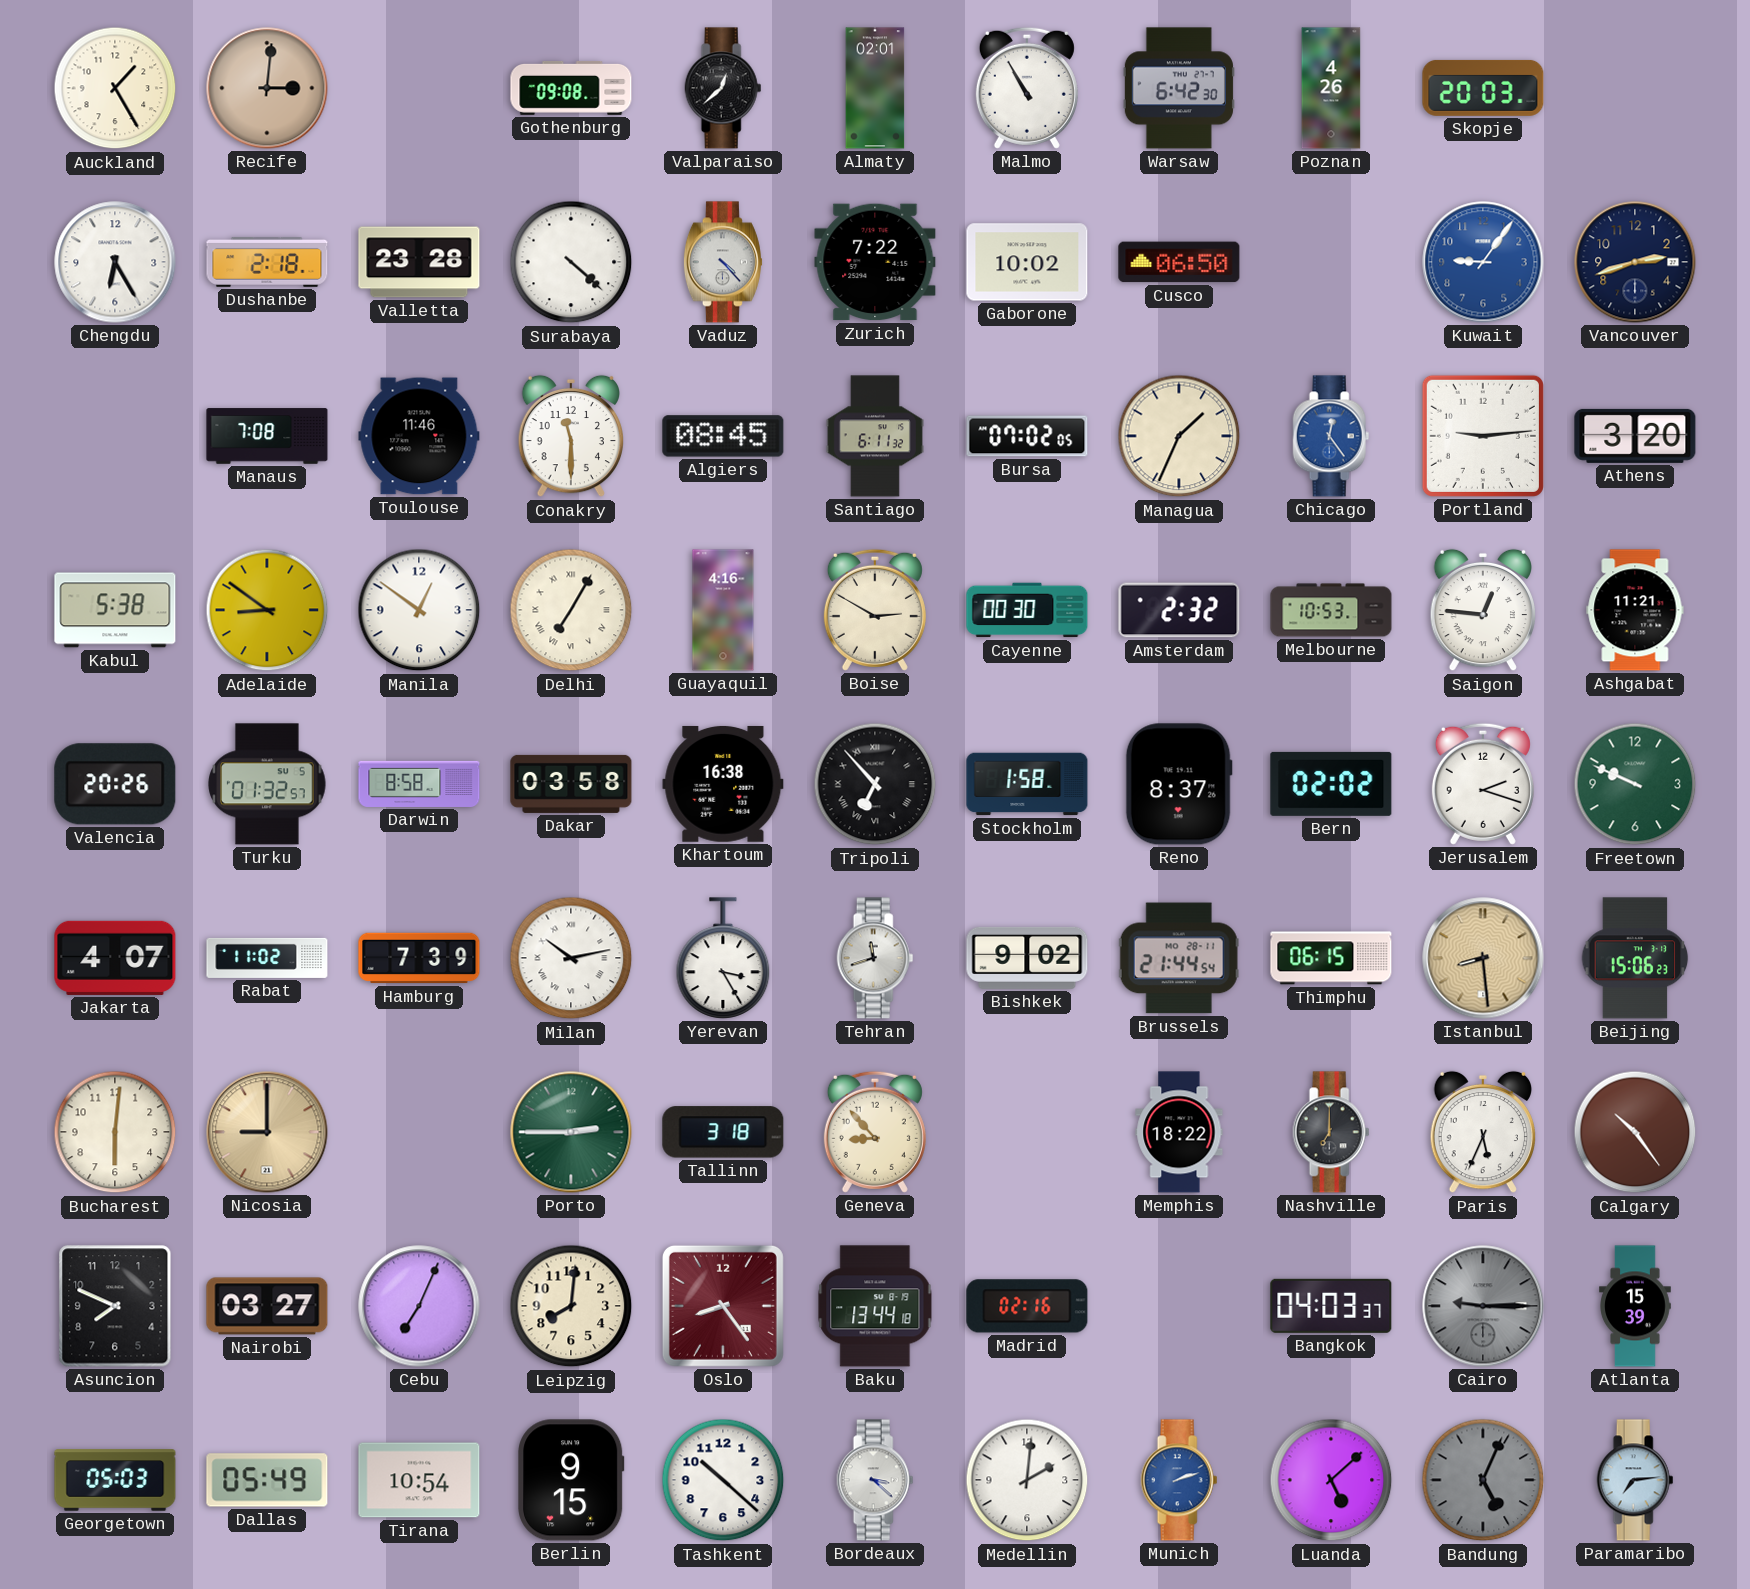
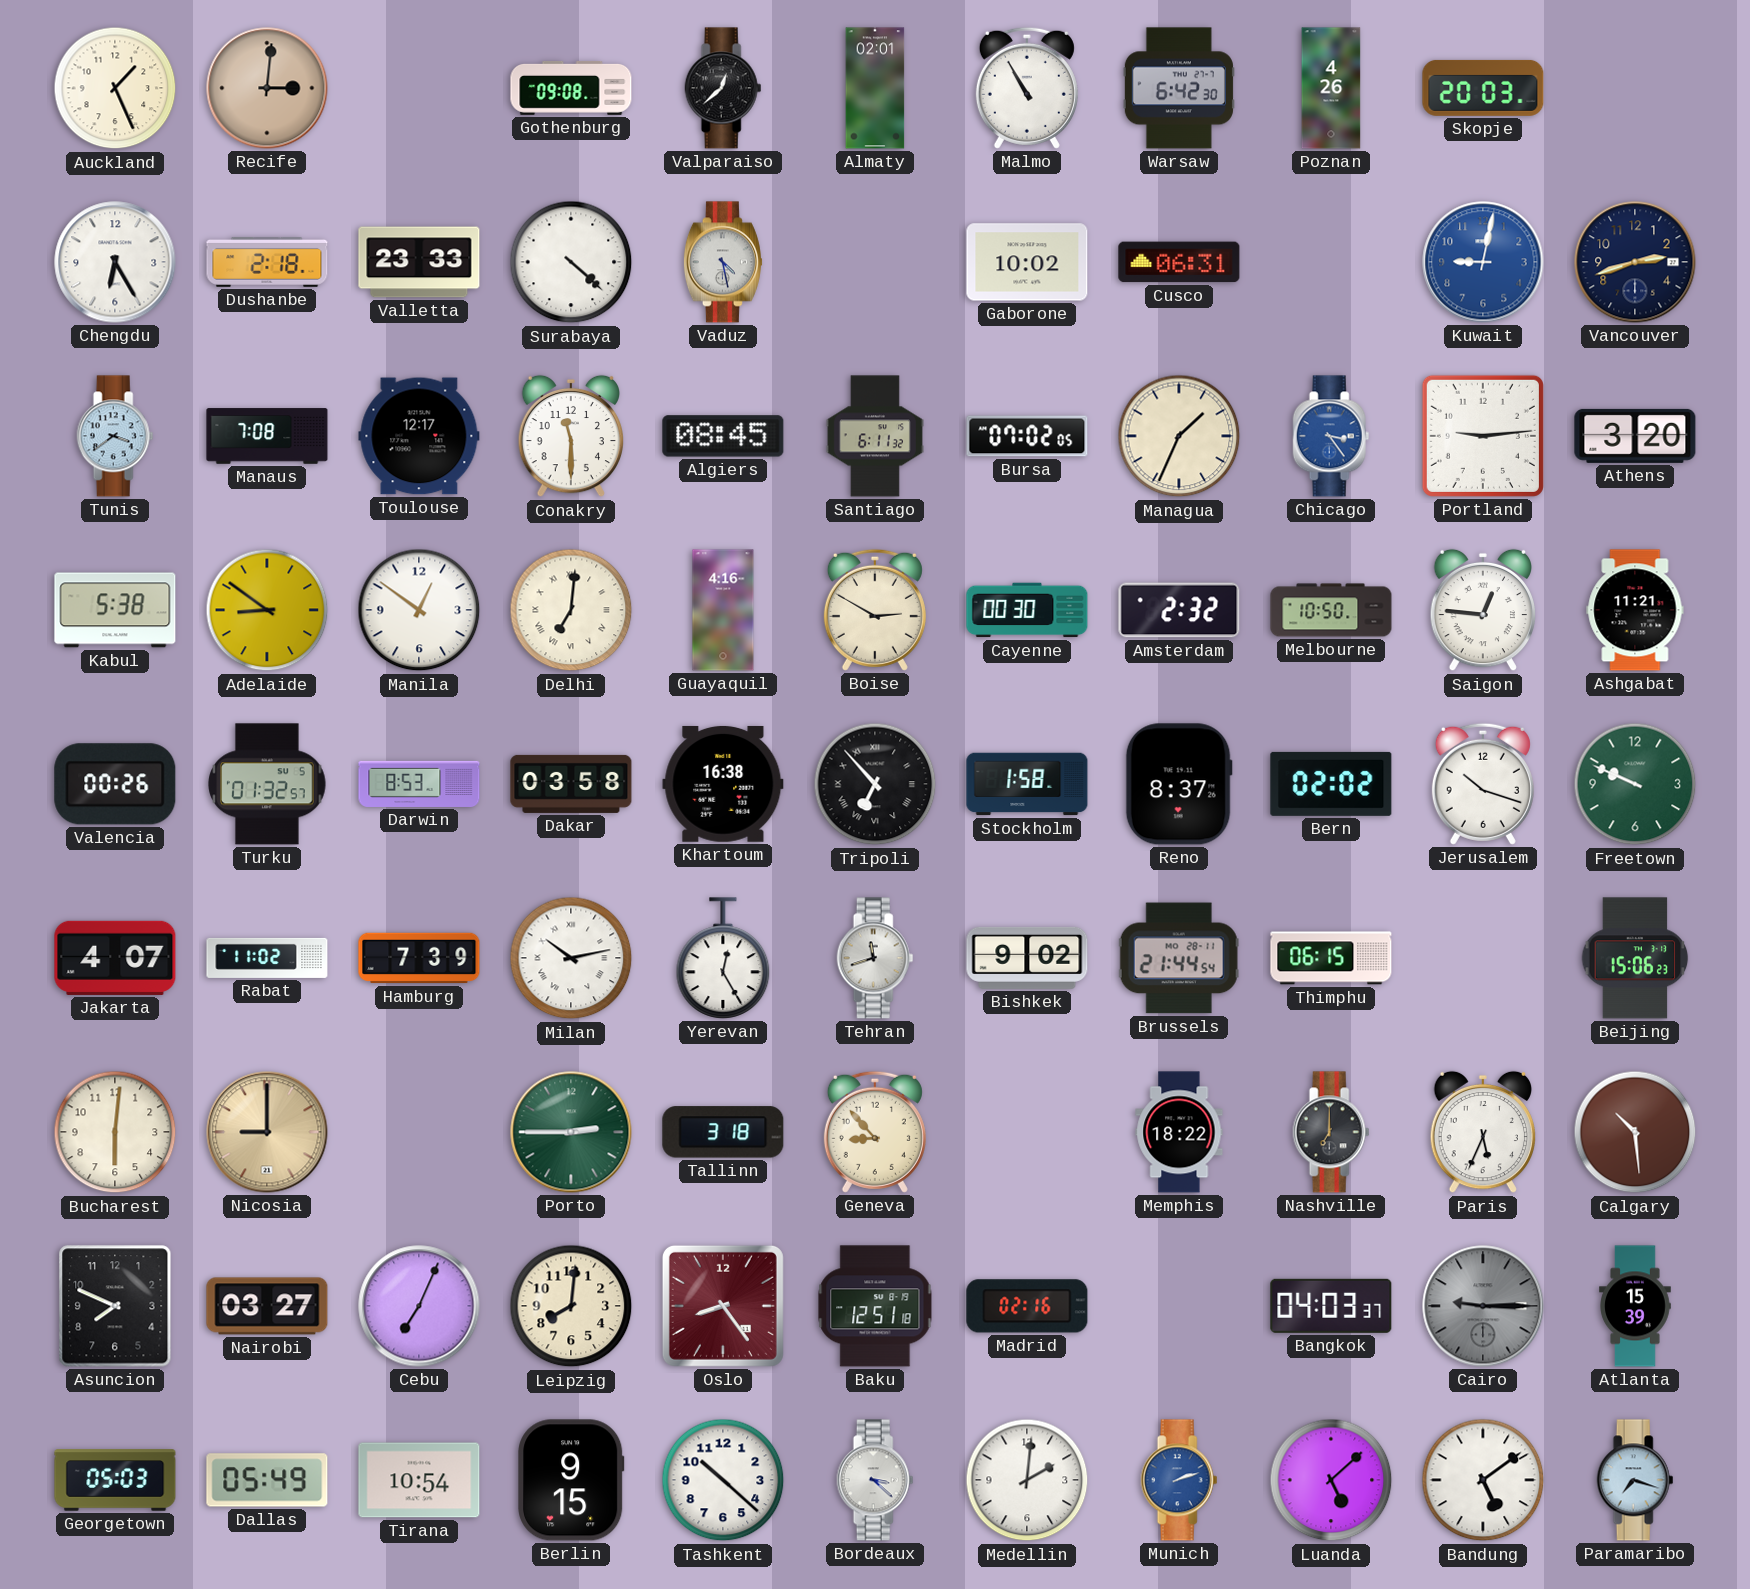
Auckland: 1:25 -> 1:26
Valletta: 23:28 -> 23:33
Vaduz: 4:23 -> 4:28
Zurich: 7:22 -> none
Cusco: 06:50 -> 06:31
Kuwait: 9:06 -> 9:02
Tunis: none -> 3:39
Toulouse: 11:46 -> 12:17
Chicago: 12:24 -> 3:24
Delhi: 7:05 -> 7:01
Melbourne: 10:53 -> 10:50
Valencia: 20:26 -> 00:26
Darwin: 8:58 -> 8:53
Jerusalem: 2:18 -> 10:18
Yerevan: 3:25 -> 12:25
Istanbul: 8:29 -> none
Calgary: 10:24 -> 10:29
Baku: 13:44 -> 12:51
Bandung: 5:04 -> 5:09
Bandung dial: grey -> white
Paramaribo: 7:14 -> 7:18
